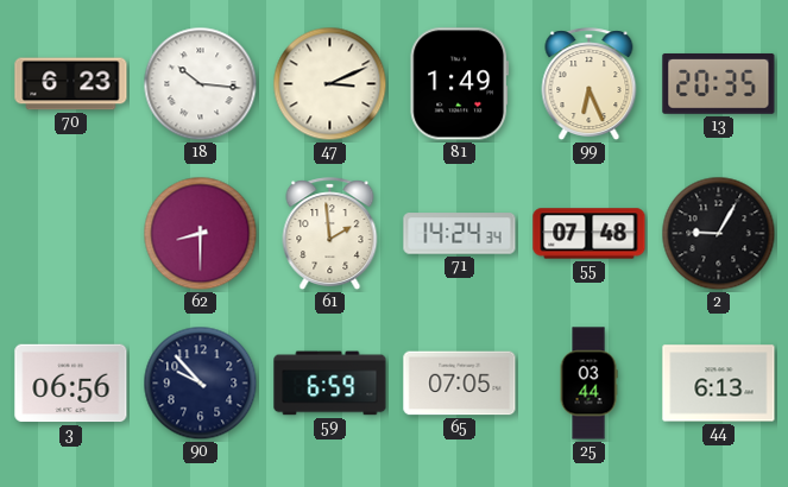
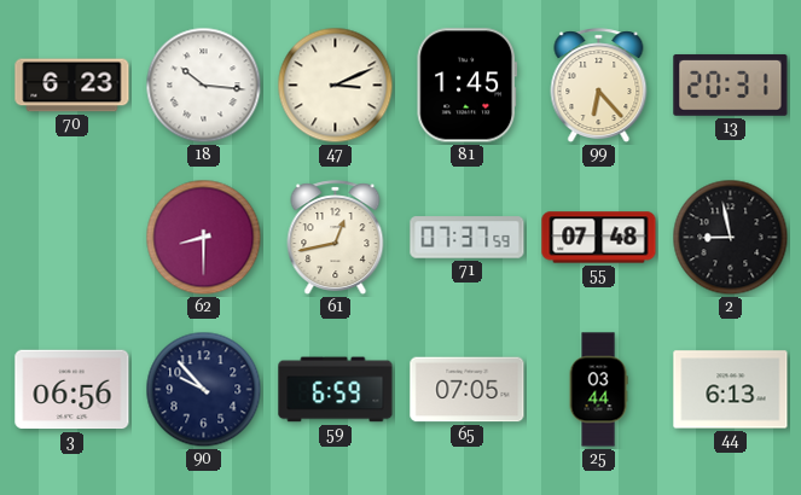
81: 1:49 -> 1:45
99: 6:26 -> 6:23
13: 20:35 -> 20:31
61: 1:59 -> 12:43
71: 14:24 -> 07:37
2: 9:05 -> 8:58
